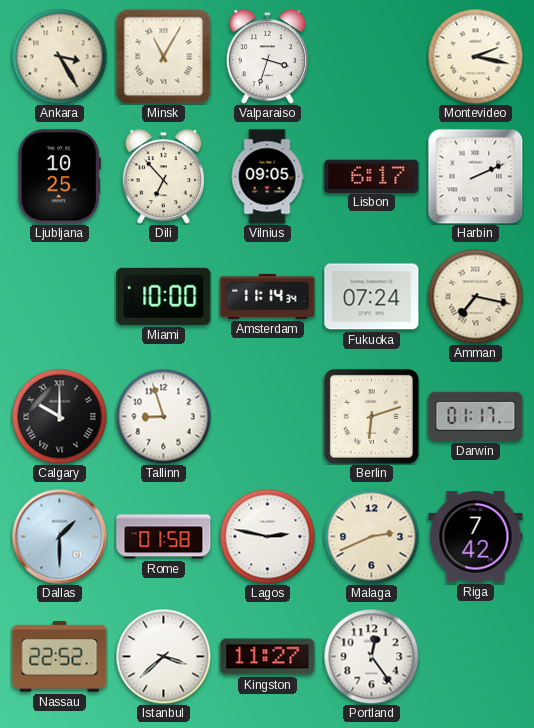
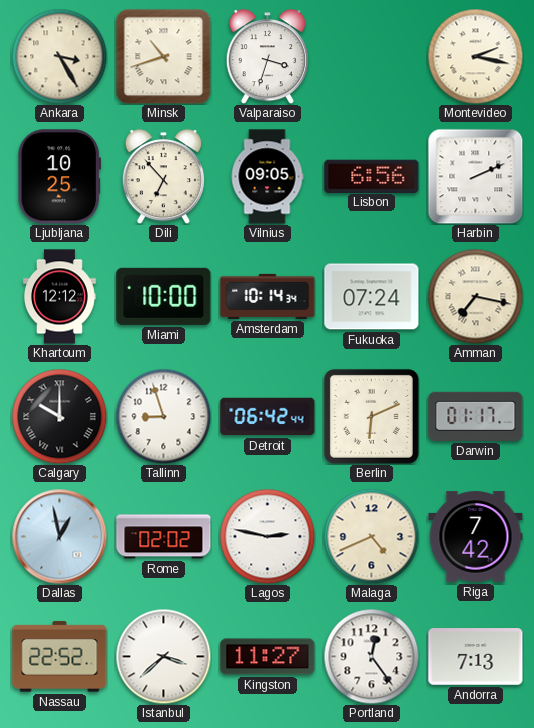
Minsk: 11:05 -> 10:42
Lisbon: 6:17 -> 6:56
Khartoum: none -> 12:12
Amsterdam: 11:14 -> 10:14
Detroit: none -> 06:42
Berlin: 6:12 -> 6:11
Dallas: 1:30 -> 12:58
Rome: 01:58 -> 02:02
Malaga: 2:41 -> 4:41
Andorra: none -> 7:13
